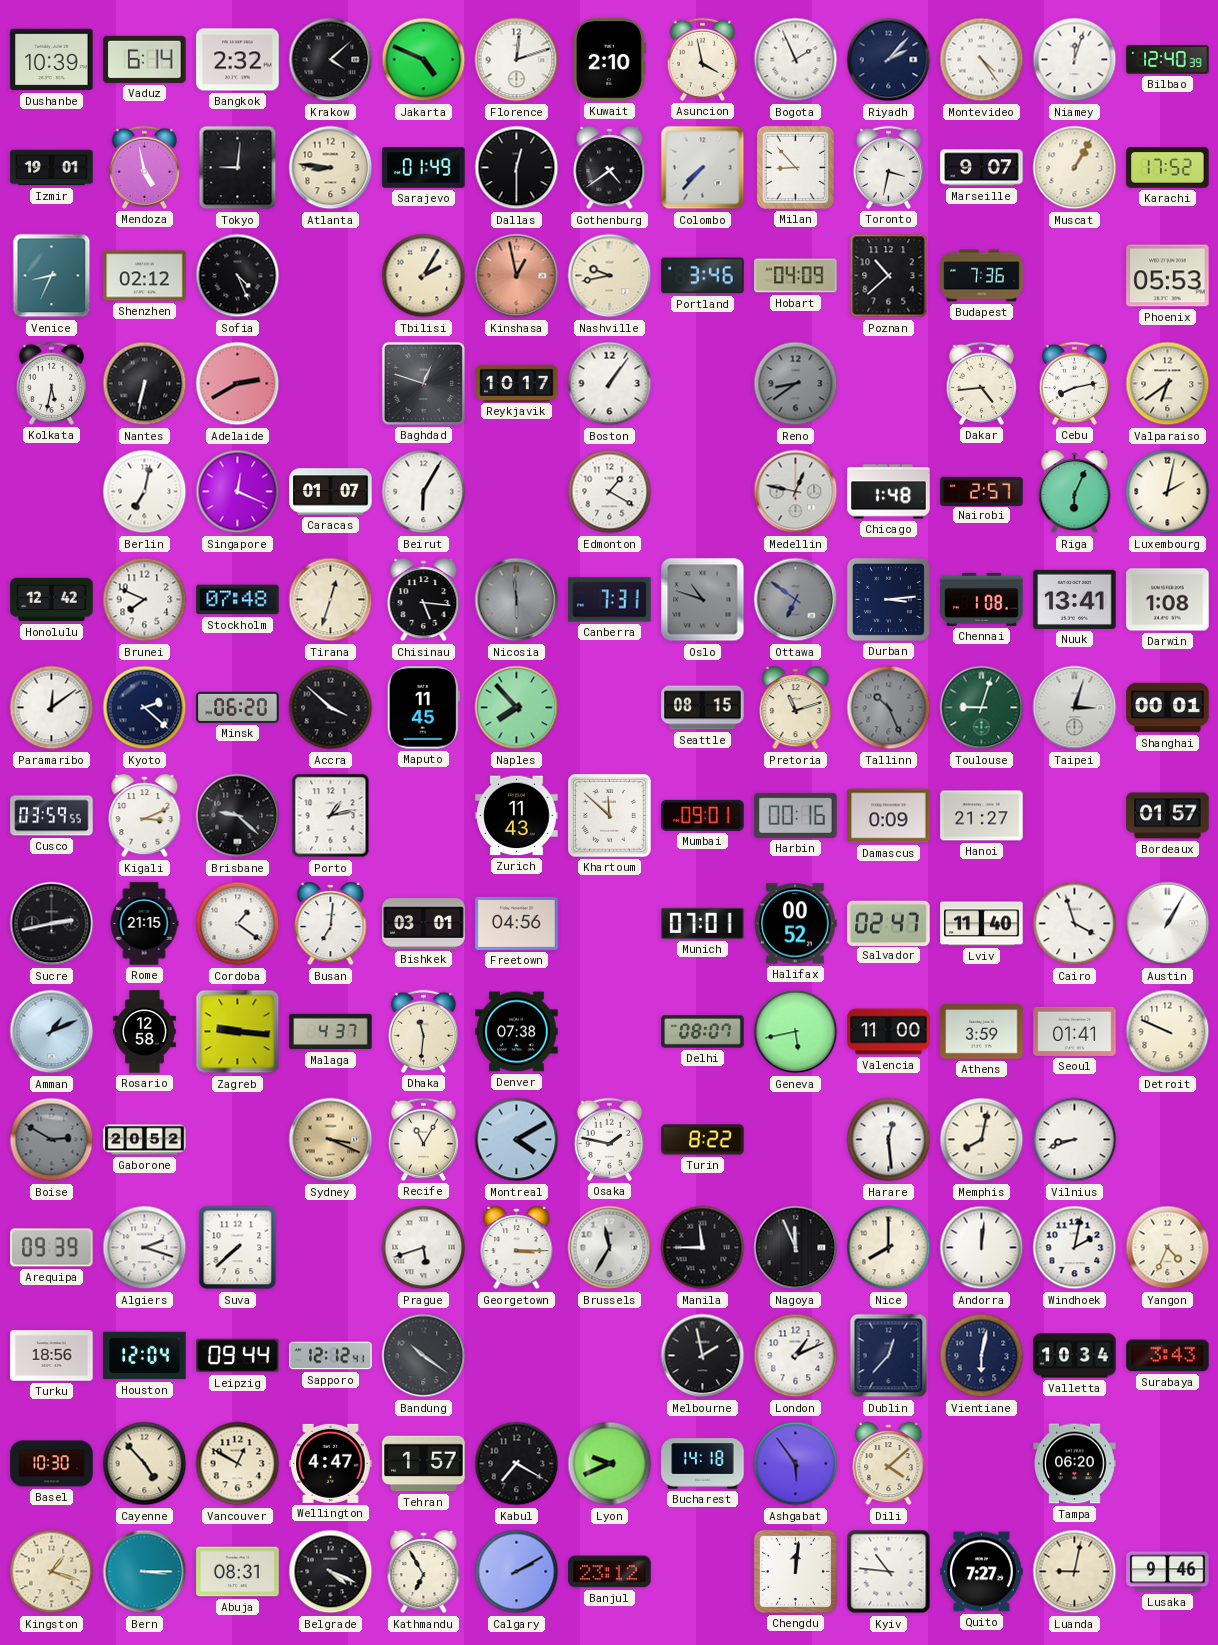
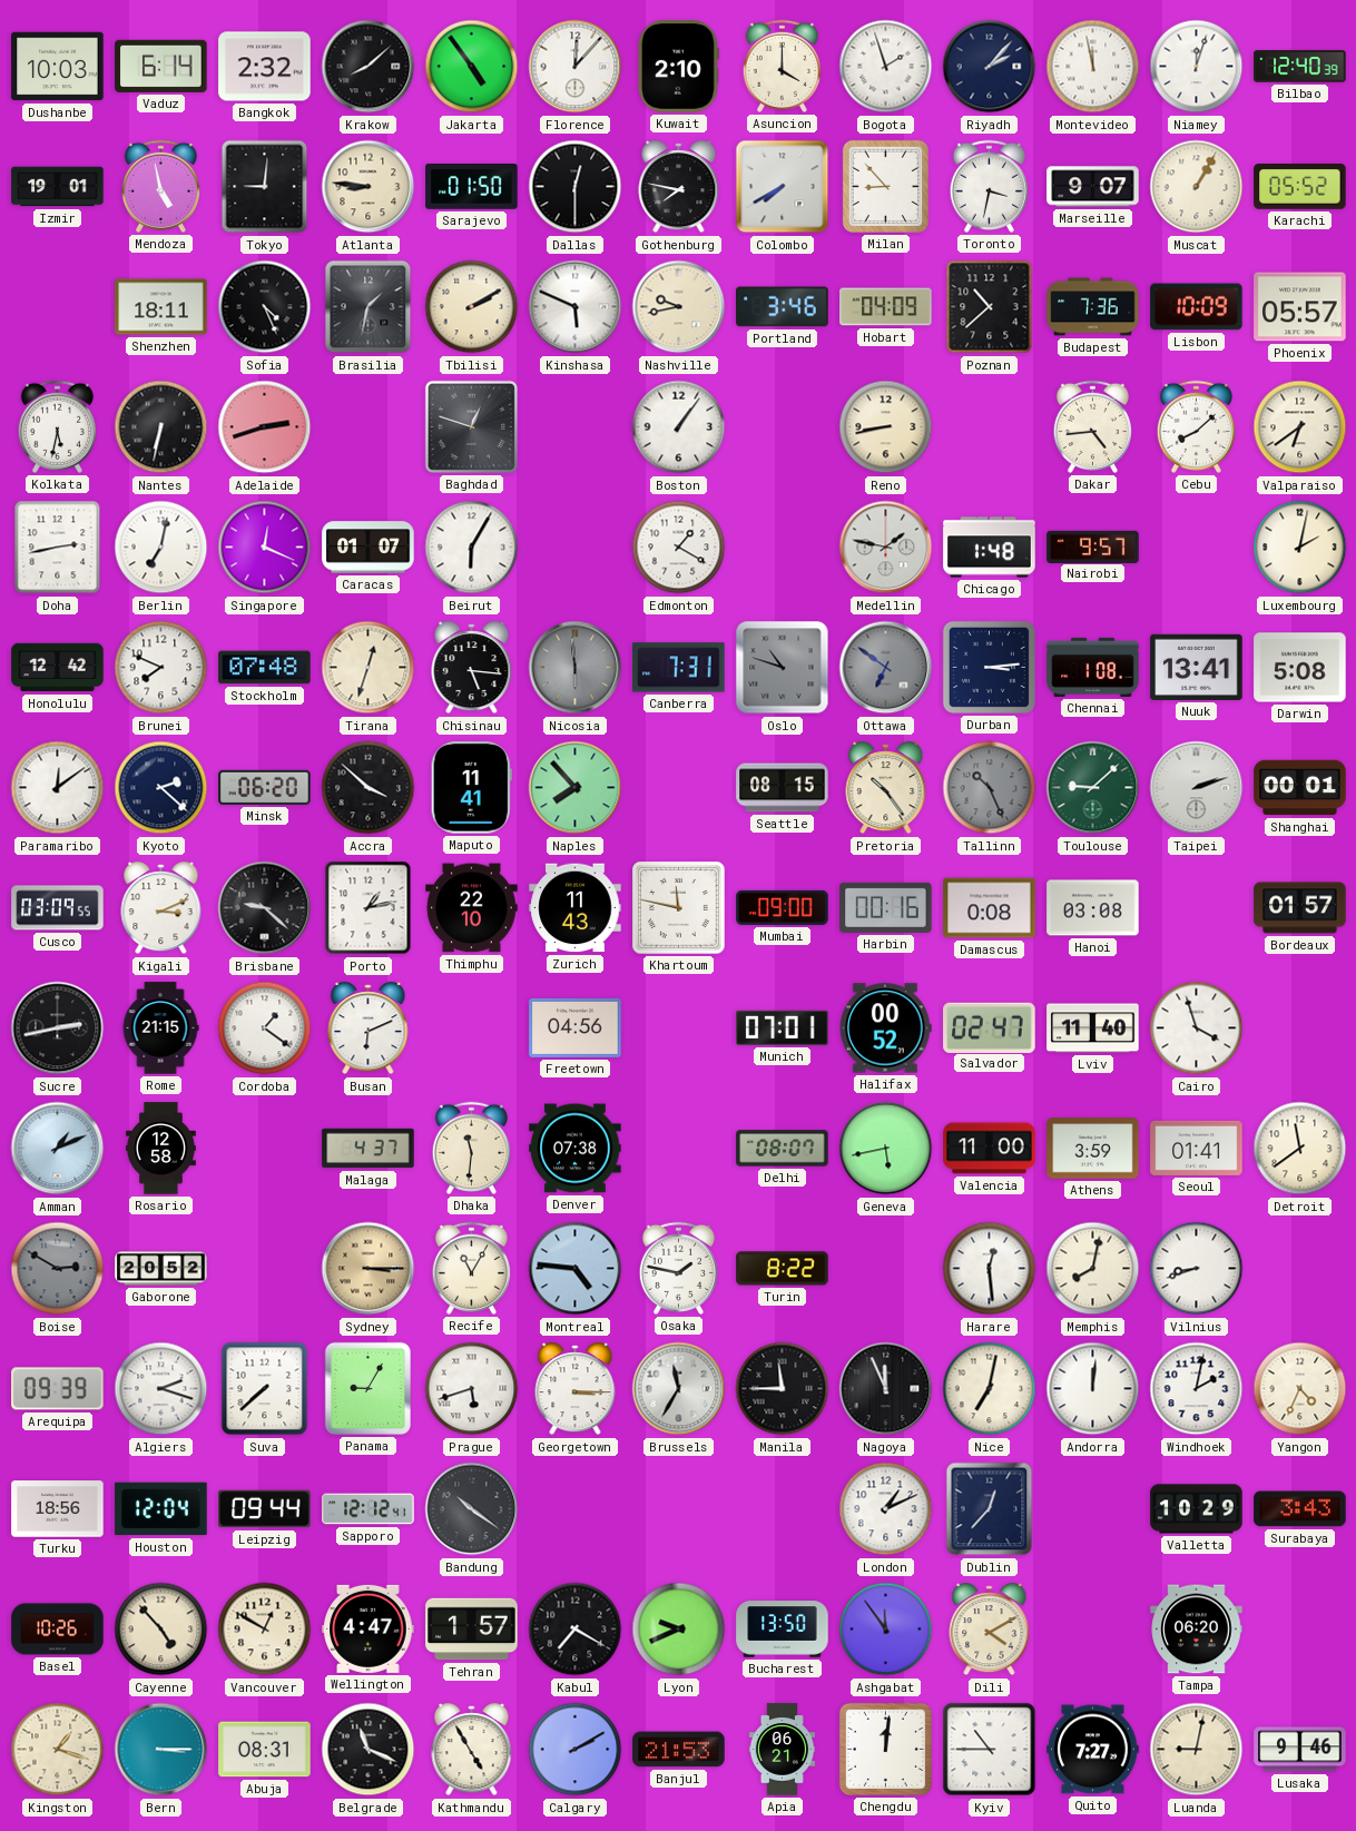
Dushanbe: 10:39 -> 10:03
Krakow: 4:08 -> 8:08
Jakarta: 4:49 -> 4:54
Florence: 12:12 -> 12:07
Asuncion: 3:58 -> 4:00
Bogota: 1:56 -> 1:57
Montevideo: 4:24 -> 11:58
Sarajevo: 01:49 -> 01:50
Gothenburg: 4:39 -> 7:47
Colombo: 7:37 -> 7:40
Karachi: 17:52 -> 05:52
Venice: 8:34 -> none
Shenzhen: 02:12 -> 18:11
Brasilia: none -> 1:32
Tbilisi: 2:05 -> 2:10
Kinshasa: 12:58 -> 5:49
Kinshasa dial: salmon -> white
Lisbon: none -> 10:09
Phoenix: 05:53 -> 05:57
Adelaide: 2:40 -> 2:42
Reykjavik: 10:17 -> none
Reno: 8:39 -> 8:43
Reno dial: grey -> cream
Cebu: 8:13 -> 8:08
Doha: none -> 2:43
Medellin: 12:47 -> 1:47
Nairobi: 2:57 -> 9:57
Riga: 6:04 -> none
Darwin: 1:08 -> 5:08
Maputo: 11:45 -> 11:41
Pretoria: 11:12 -> 10:24
Toulouse: 9:03 -> 9:08
Taipei: 3:03 -> 2:12
Cusco: 03:59 -> 03:09
Thimphu: none -> 22:10
Khartoum: 11:52 -> 11:47
Mumbai: 09:01 -> 09:00
Damascus: 0:09 -> 0:08
Hanoi: 21:27 -> 03:08
Busan: 7:01 -> 6:11
Bishkek: 03:01 -> none
Austin: 1:05 -> none
Zagreb: 9:16 -> none
Detroit: 9:49 -> 11:39
Sydney: 3:19 -> 3:15
Montreal: 4:10 -> 4:46
Panama: none -> 9:05
Nice: 8:00 -> 7:02
Melbourne: 1:58 -> none
Vientiane: 6:02 -> none
Valletta: 10:34 -> 10:29
Basel: 10:30 -> 10:26
Bucharest: 14:18 -> 13:50
Ashgabat: 5:54 -> 11:54
Dili: 4:08 -> 4:10
Belgrade: 4:19 -> 11:19
Kathmandu: 6:55 -> 4:55
Banjul: 23:12 -> 21:53
Apia: none -> 06:21
Kyiv: 10:46 -> 10:45
